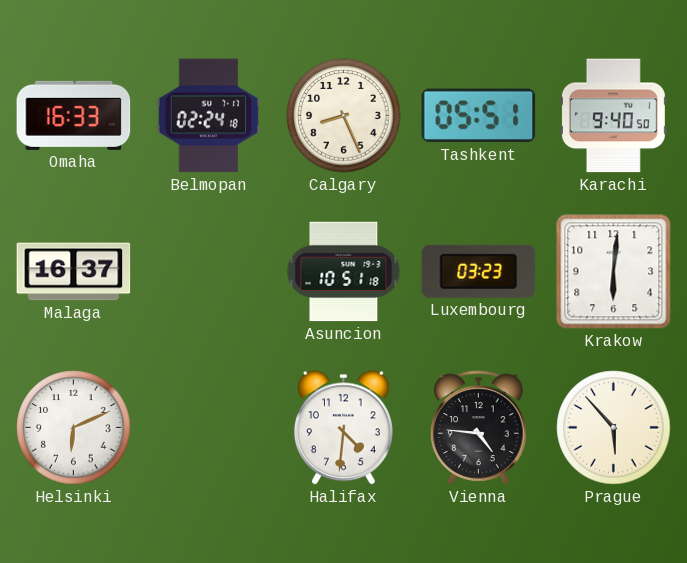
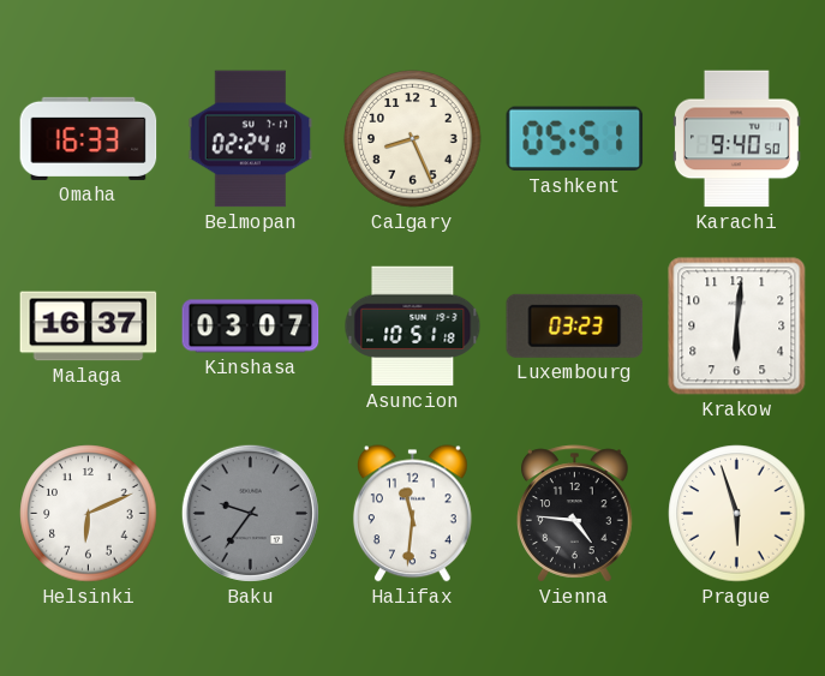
Kinshasa: none -> 03:07
Baku: none -> 9:36
Halifax: 4:31 -> 11:31
Prague: 5:53 -> 5:57
